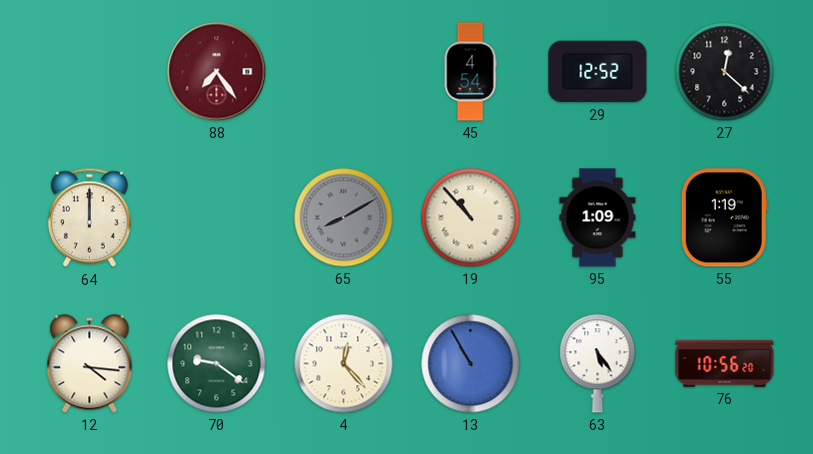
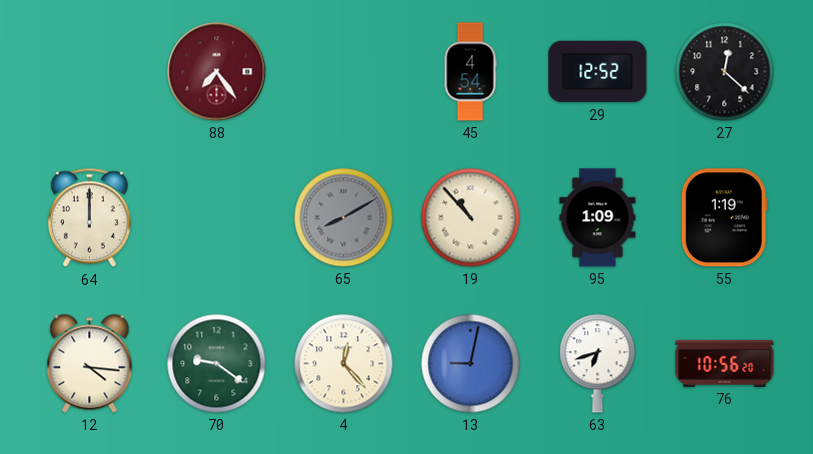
13: 10:55 -> 9:02
63: 5:24 -> 6:42
